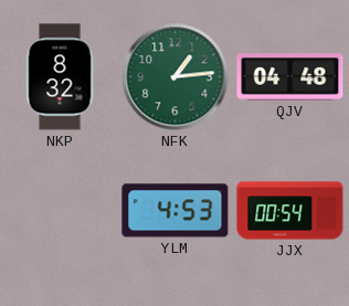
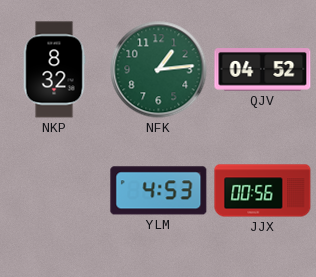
QJV: 04:48 -> 04:52
JJX: 00:54 -> 00:56
